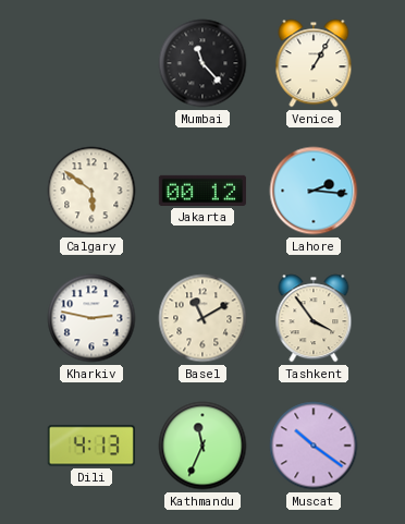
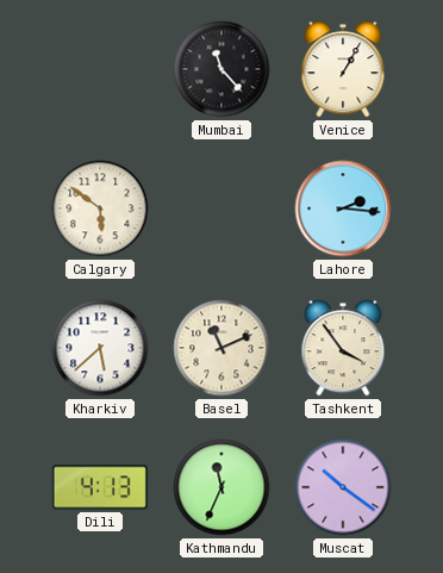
Jakarta: 00:12 -> none
Kharkiv: 2:47 -> 5:38
Basel: 11:10 -> 11:11
